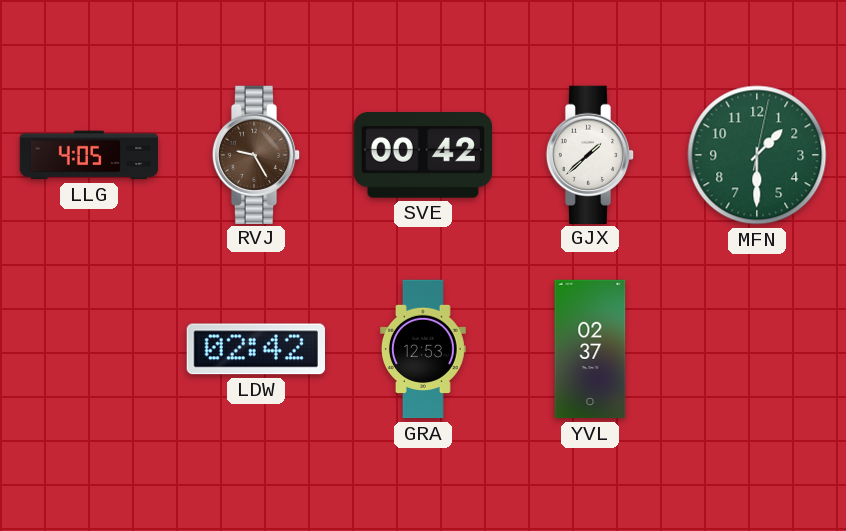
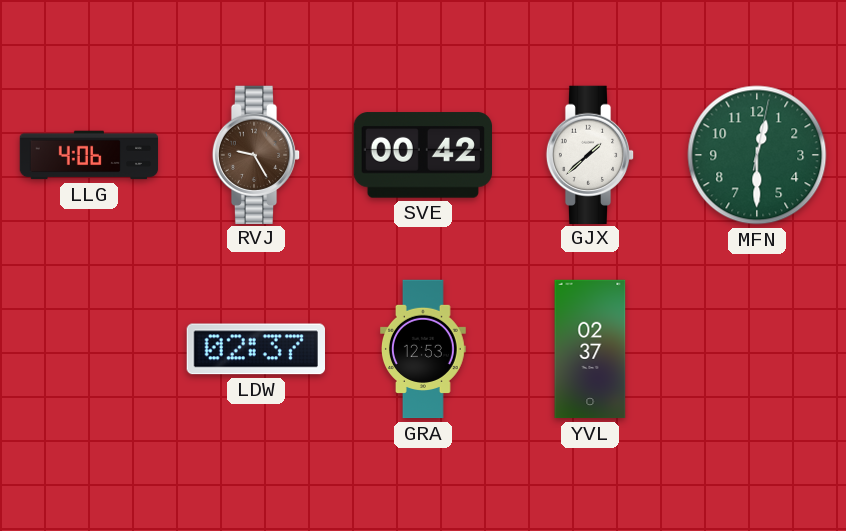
LLG: 4:05 -> 4:06
MFN: 1:30 -> 12:30
LDW: 02:42 -> 02:37
